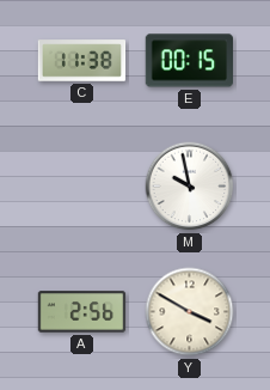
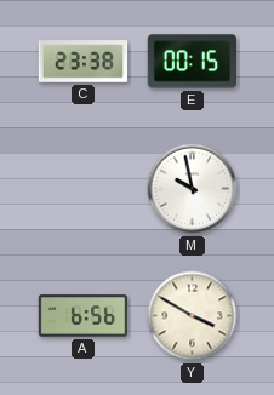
C: 11:38 -> 23:38
A: 2:56 -> 6:56
